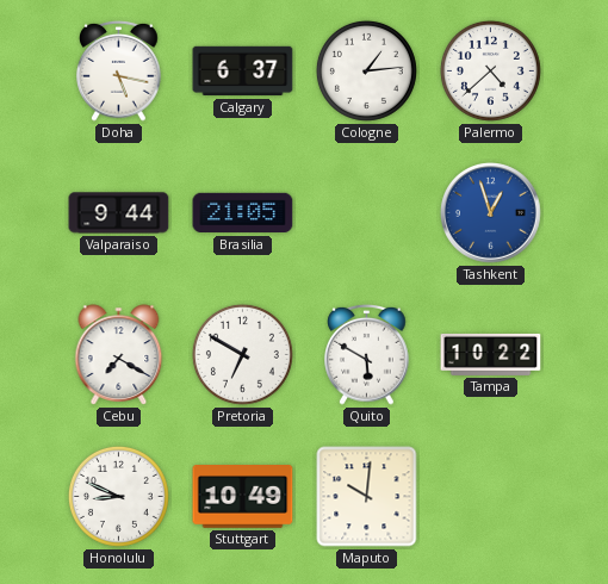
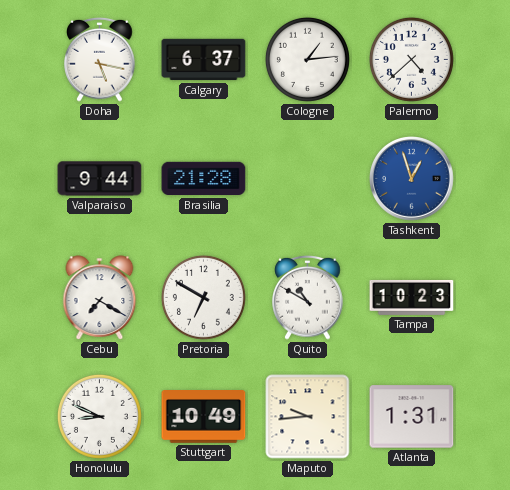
Brasilia: 21:05 -> 21:28
Quito: 5:50 -> 10:50
Tampa: 10:22 -> 10:23
Maputo: 10:01 -> 9:44
Atlanta: none -> 1:31
